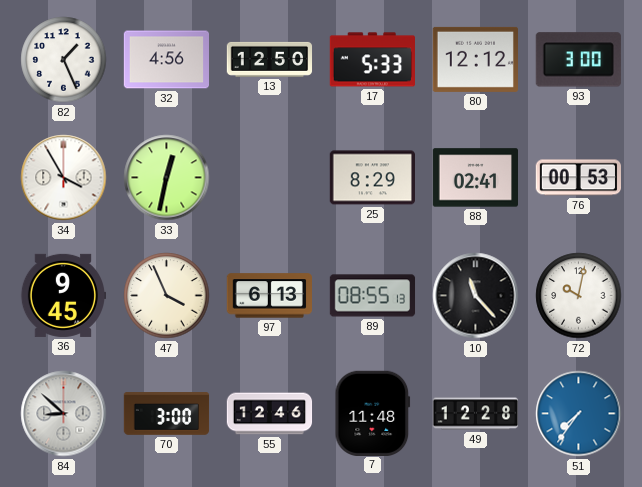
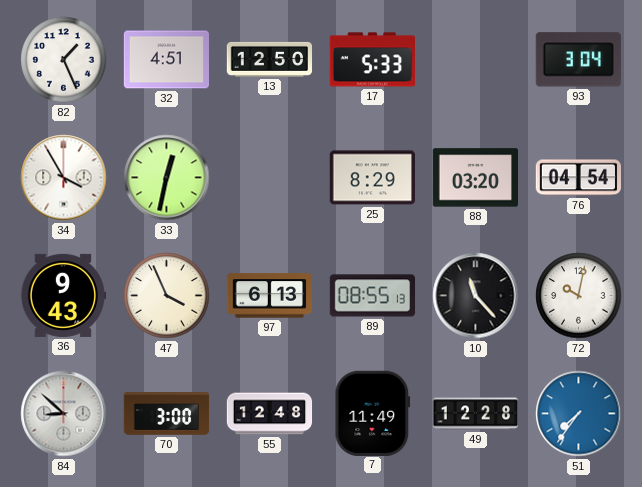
32: 4:56 -> 4:51
80: 12:12 -> none
93: 3:00 -> 3:04
88: 02:41 -> 03:20
76: 00:53 -> 04:54
36: 9:45 -> 9:43
55: 12:46 -> 12:48
7: 11:48 -> 11:49
